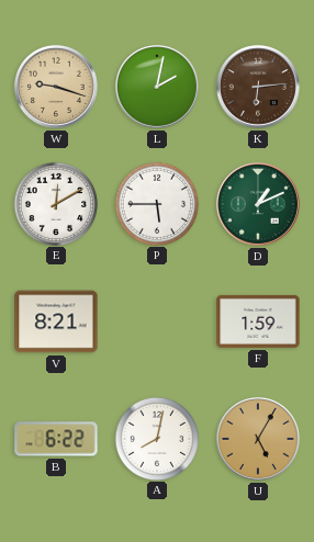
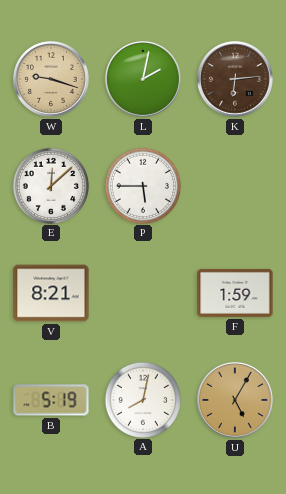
E: 12:10 -> 12:08
D: 1:11 -> none
B: 6:22 -> 5:19
